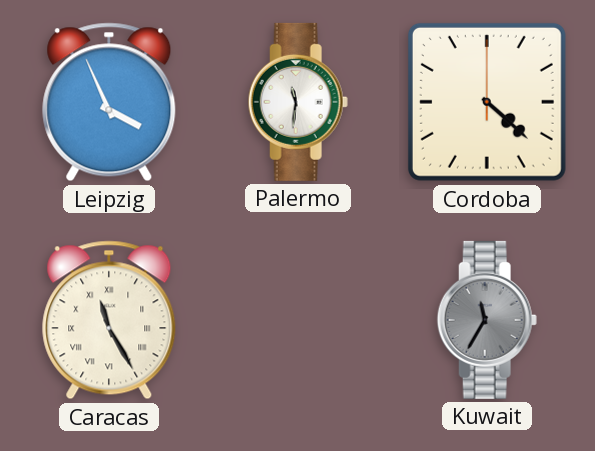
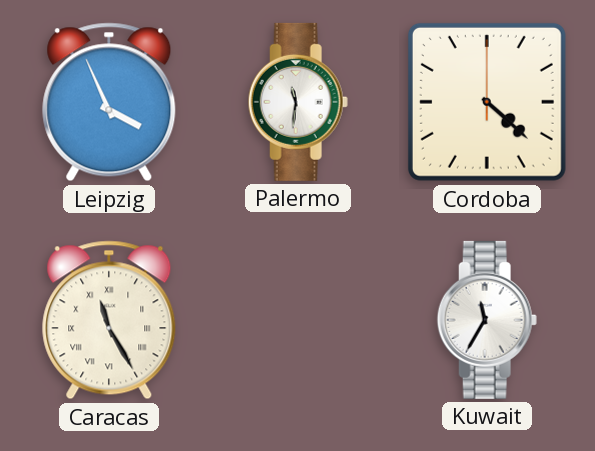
Kuwait dial: grey -> white
